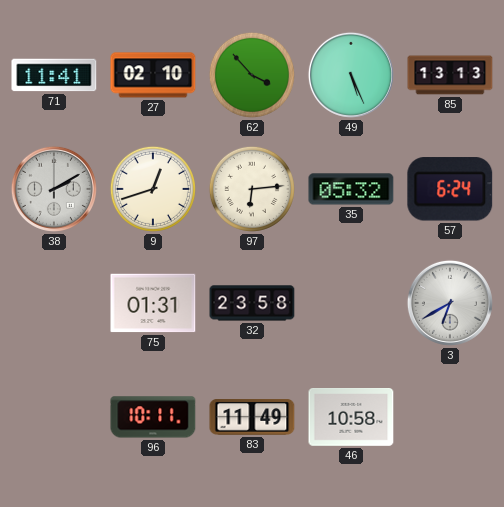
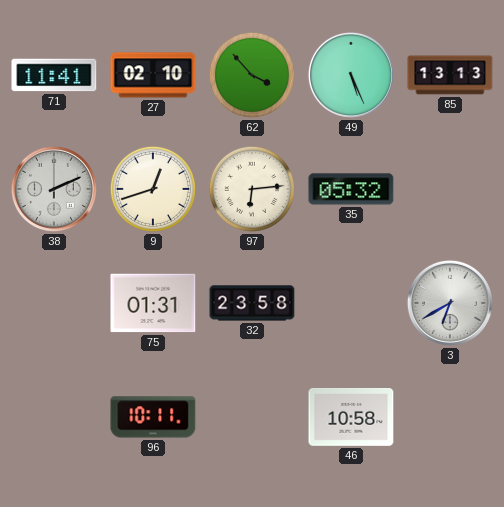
38: 2:10 -> 2:11
57: 6:24 -> none
83: 11:49 -> none
